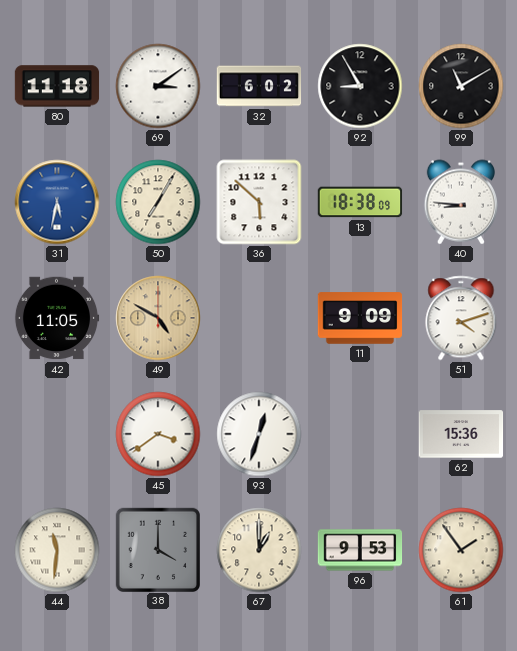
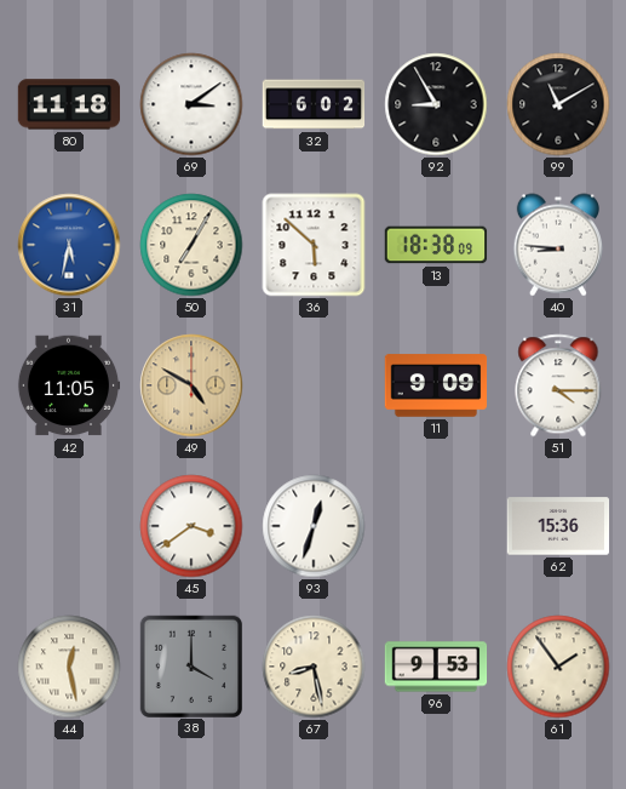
51: 4:12 -> 4:15
44: 11:31 -> 12:28
67: 1:00 -> 8:28
